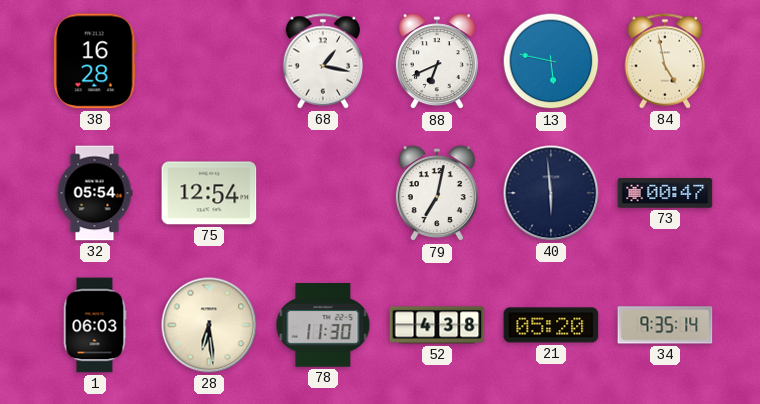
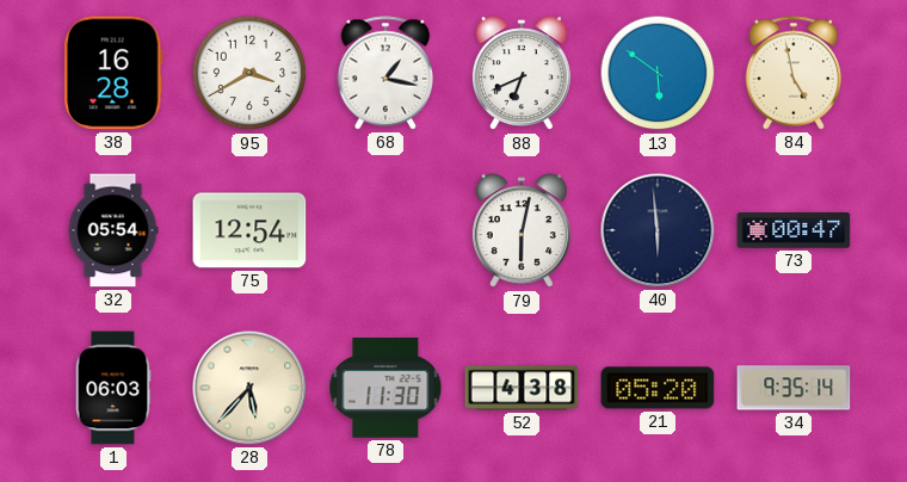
95: none -> 3:40
13: 5:47 -> 5:51
79: 7:02 -> 6:02
28: 6:29 -> 5:37
